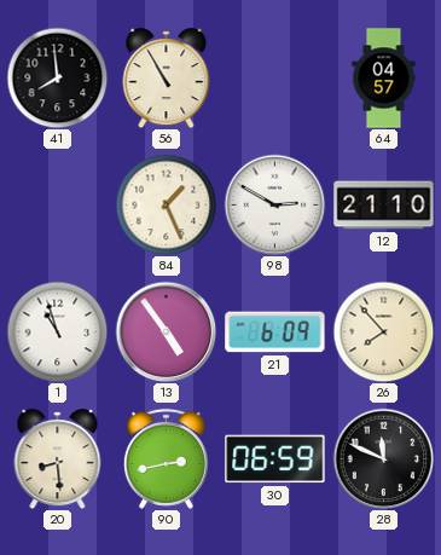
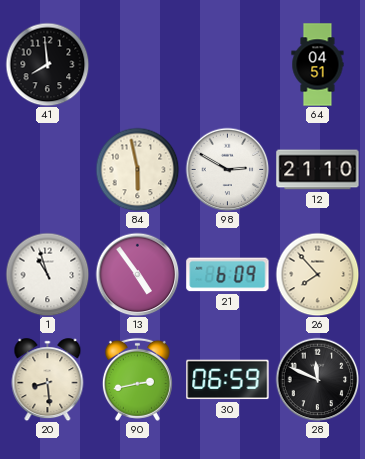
56: 10:55 -> none
64: 04:57 -> 04:51
84: 1:26 -> 5:58
